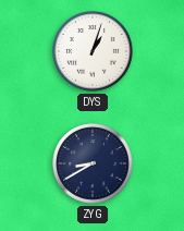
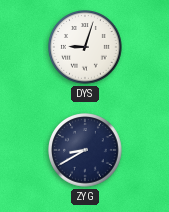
DYS: 1:03 -> 9:03
